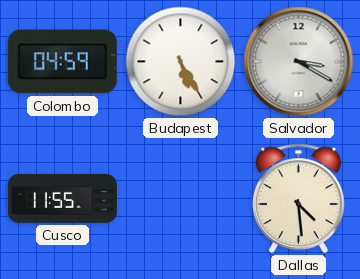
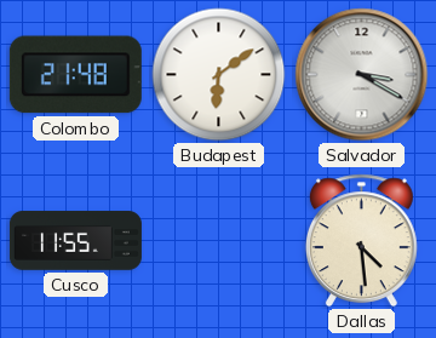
Colombo: 04:59 -> 21:48
Budapest: 5:25 -> 6:09
